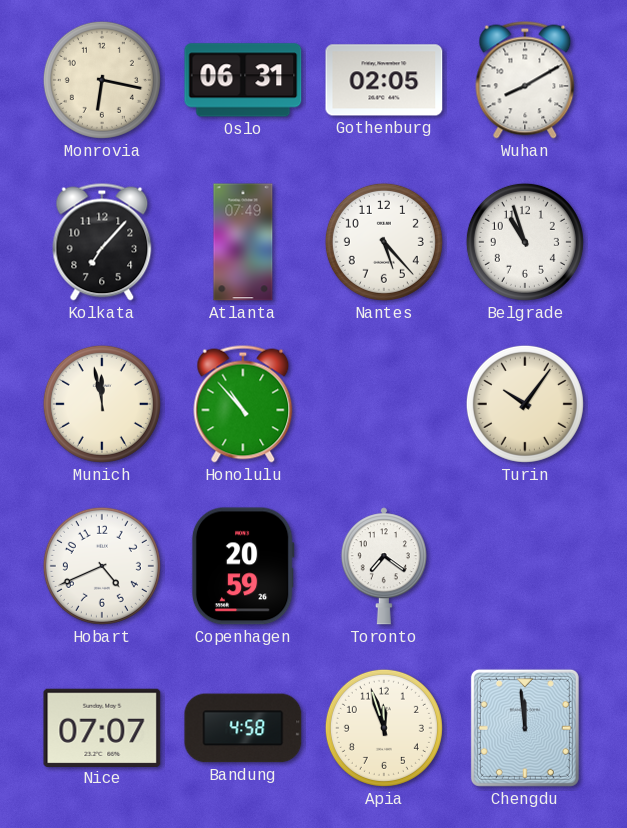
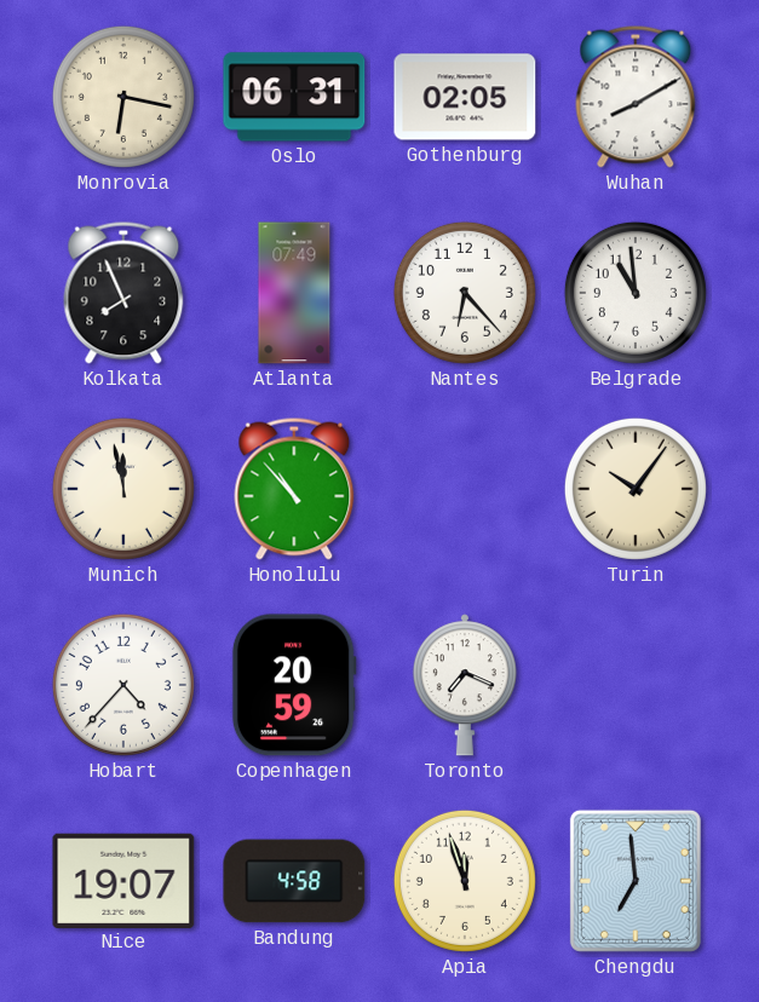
Kolkata: 7:07 -> 7:56
Nantes: 5:23 -> 6:23
Belgrade: 10:57 -> 10:59
Hobart: 4:41 -> 4:37
Toronto: 7:21 -> 7:19
Nice: 07:07 -> 19:07
Chengdu: 11:59 -> 6:59
